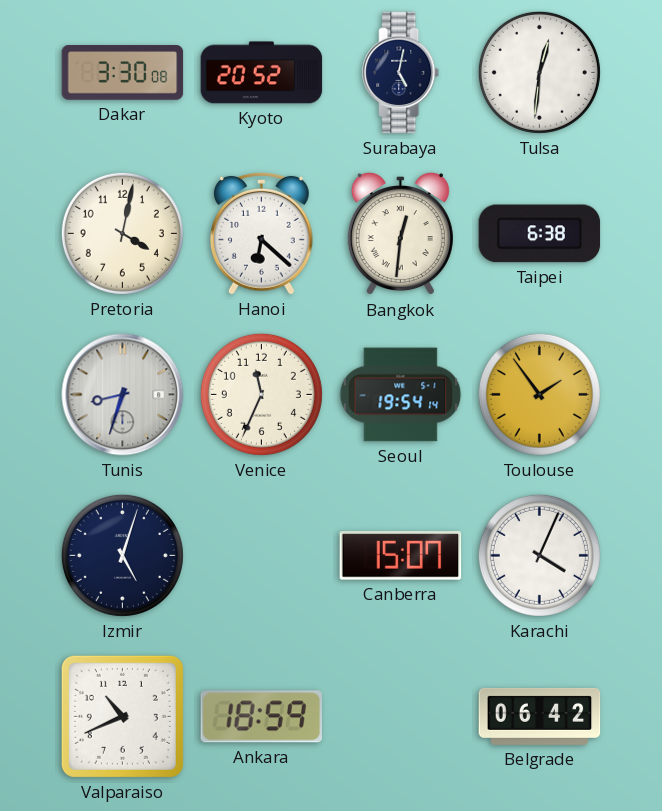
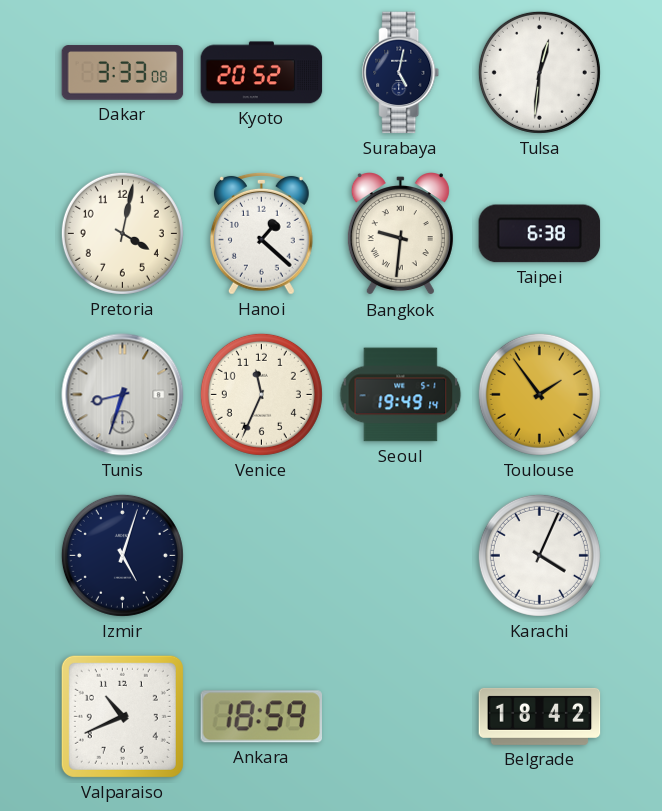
Dakar: 3:30 -> 3:33
Hanoi: 6:22 -> 1:22
Bangkok: 12:31 -> 9:31
Seoul: 19:54 -> 19:49
Canberra: 15:07 -> none
Belgrade: 06:42 -> 18:42
